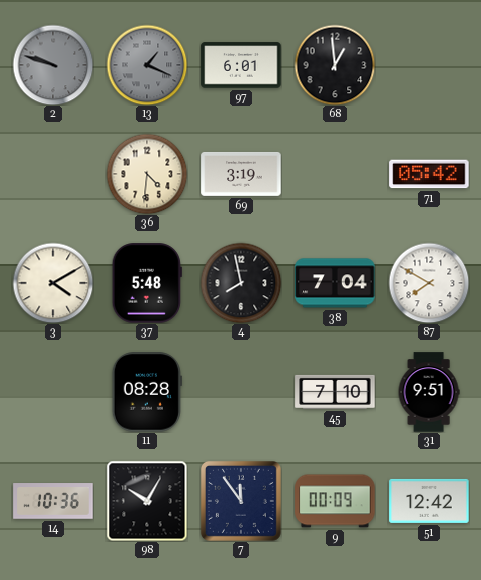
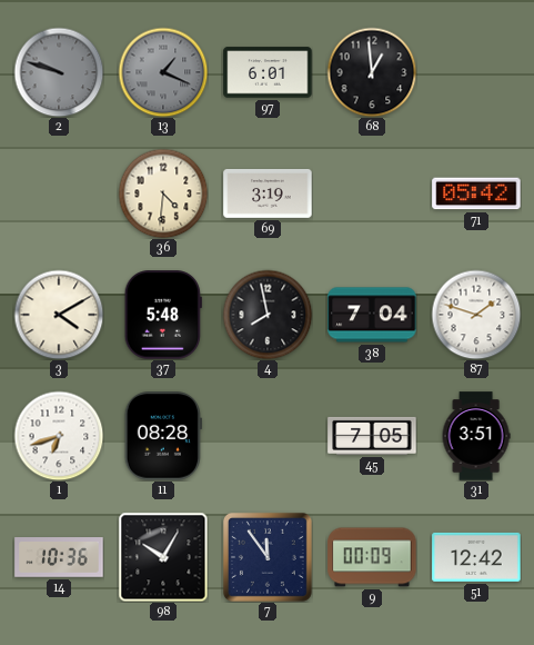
87: 7:50 -> 1:48
1: none -> 6:42
45: 7:10 -> 7:05
31: 9:51 -> 3:51
